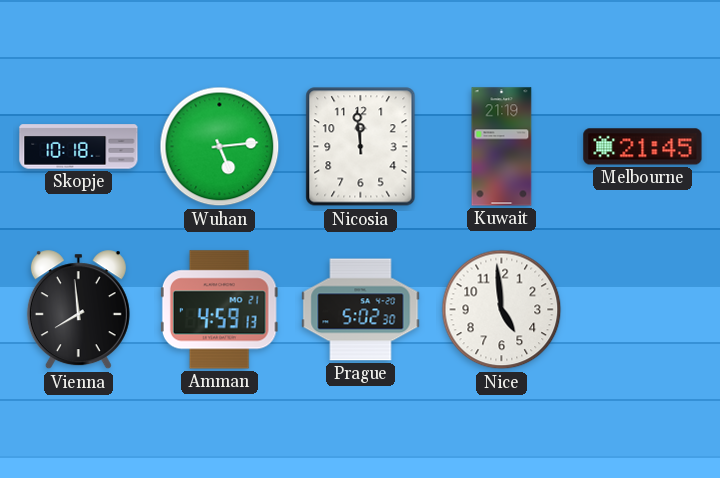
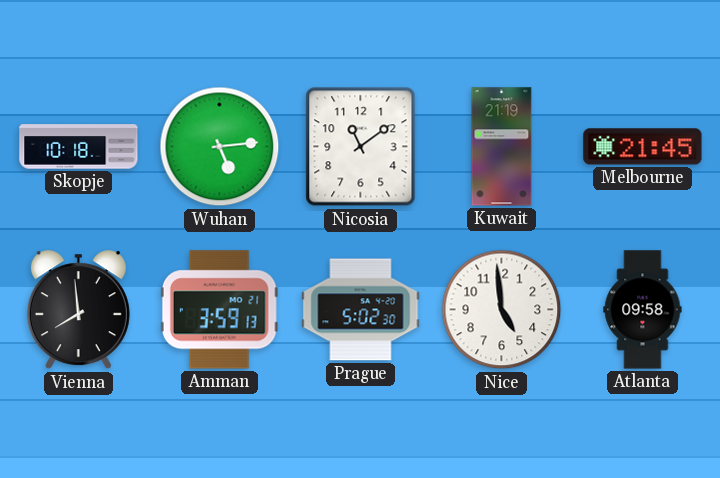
Nicosia: 11:59 -> 11:09
Amman: 4:59 -> 3:59
Atlanta: none -> 09:58
